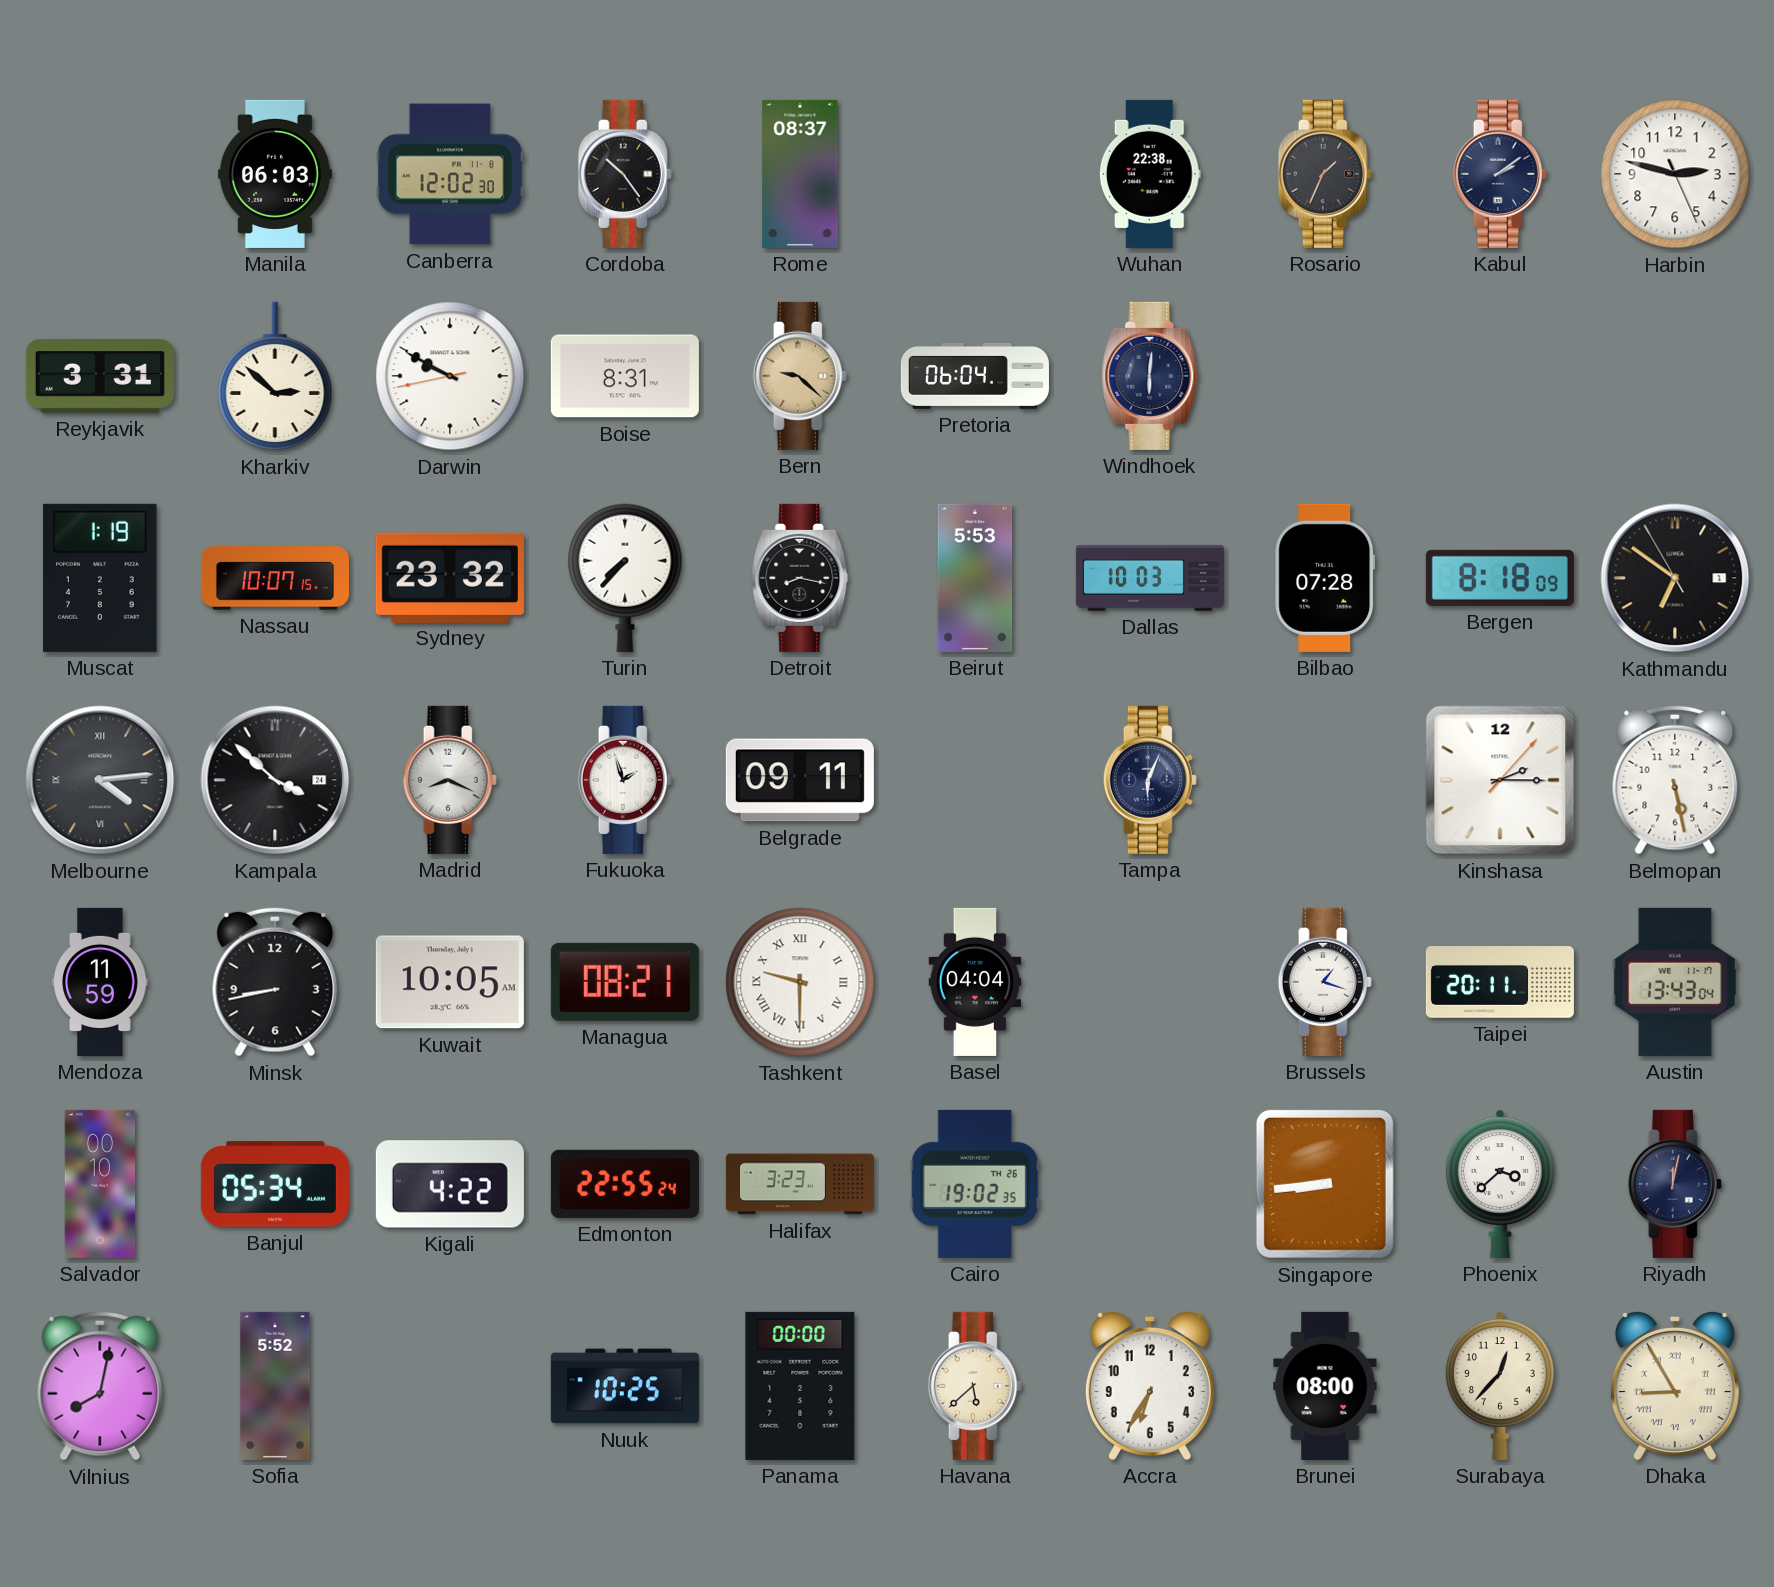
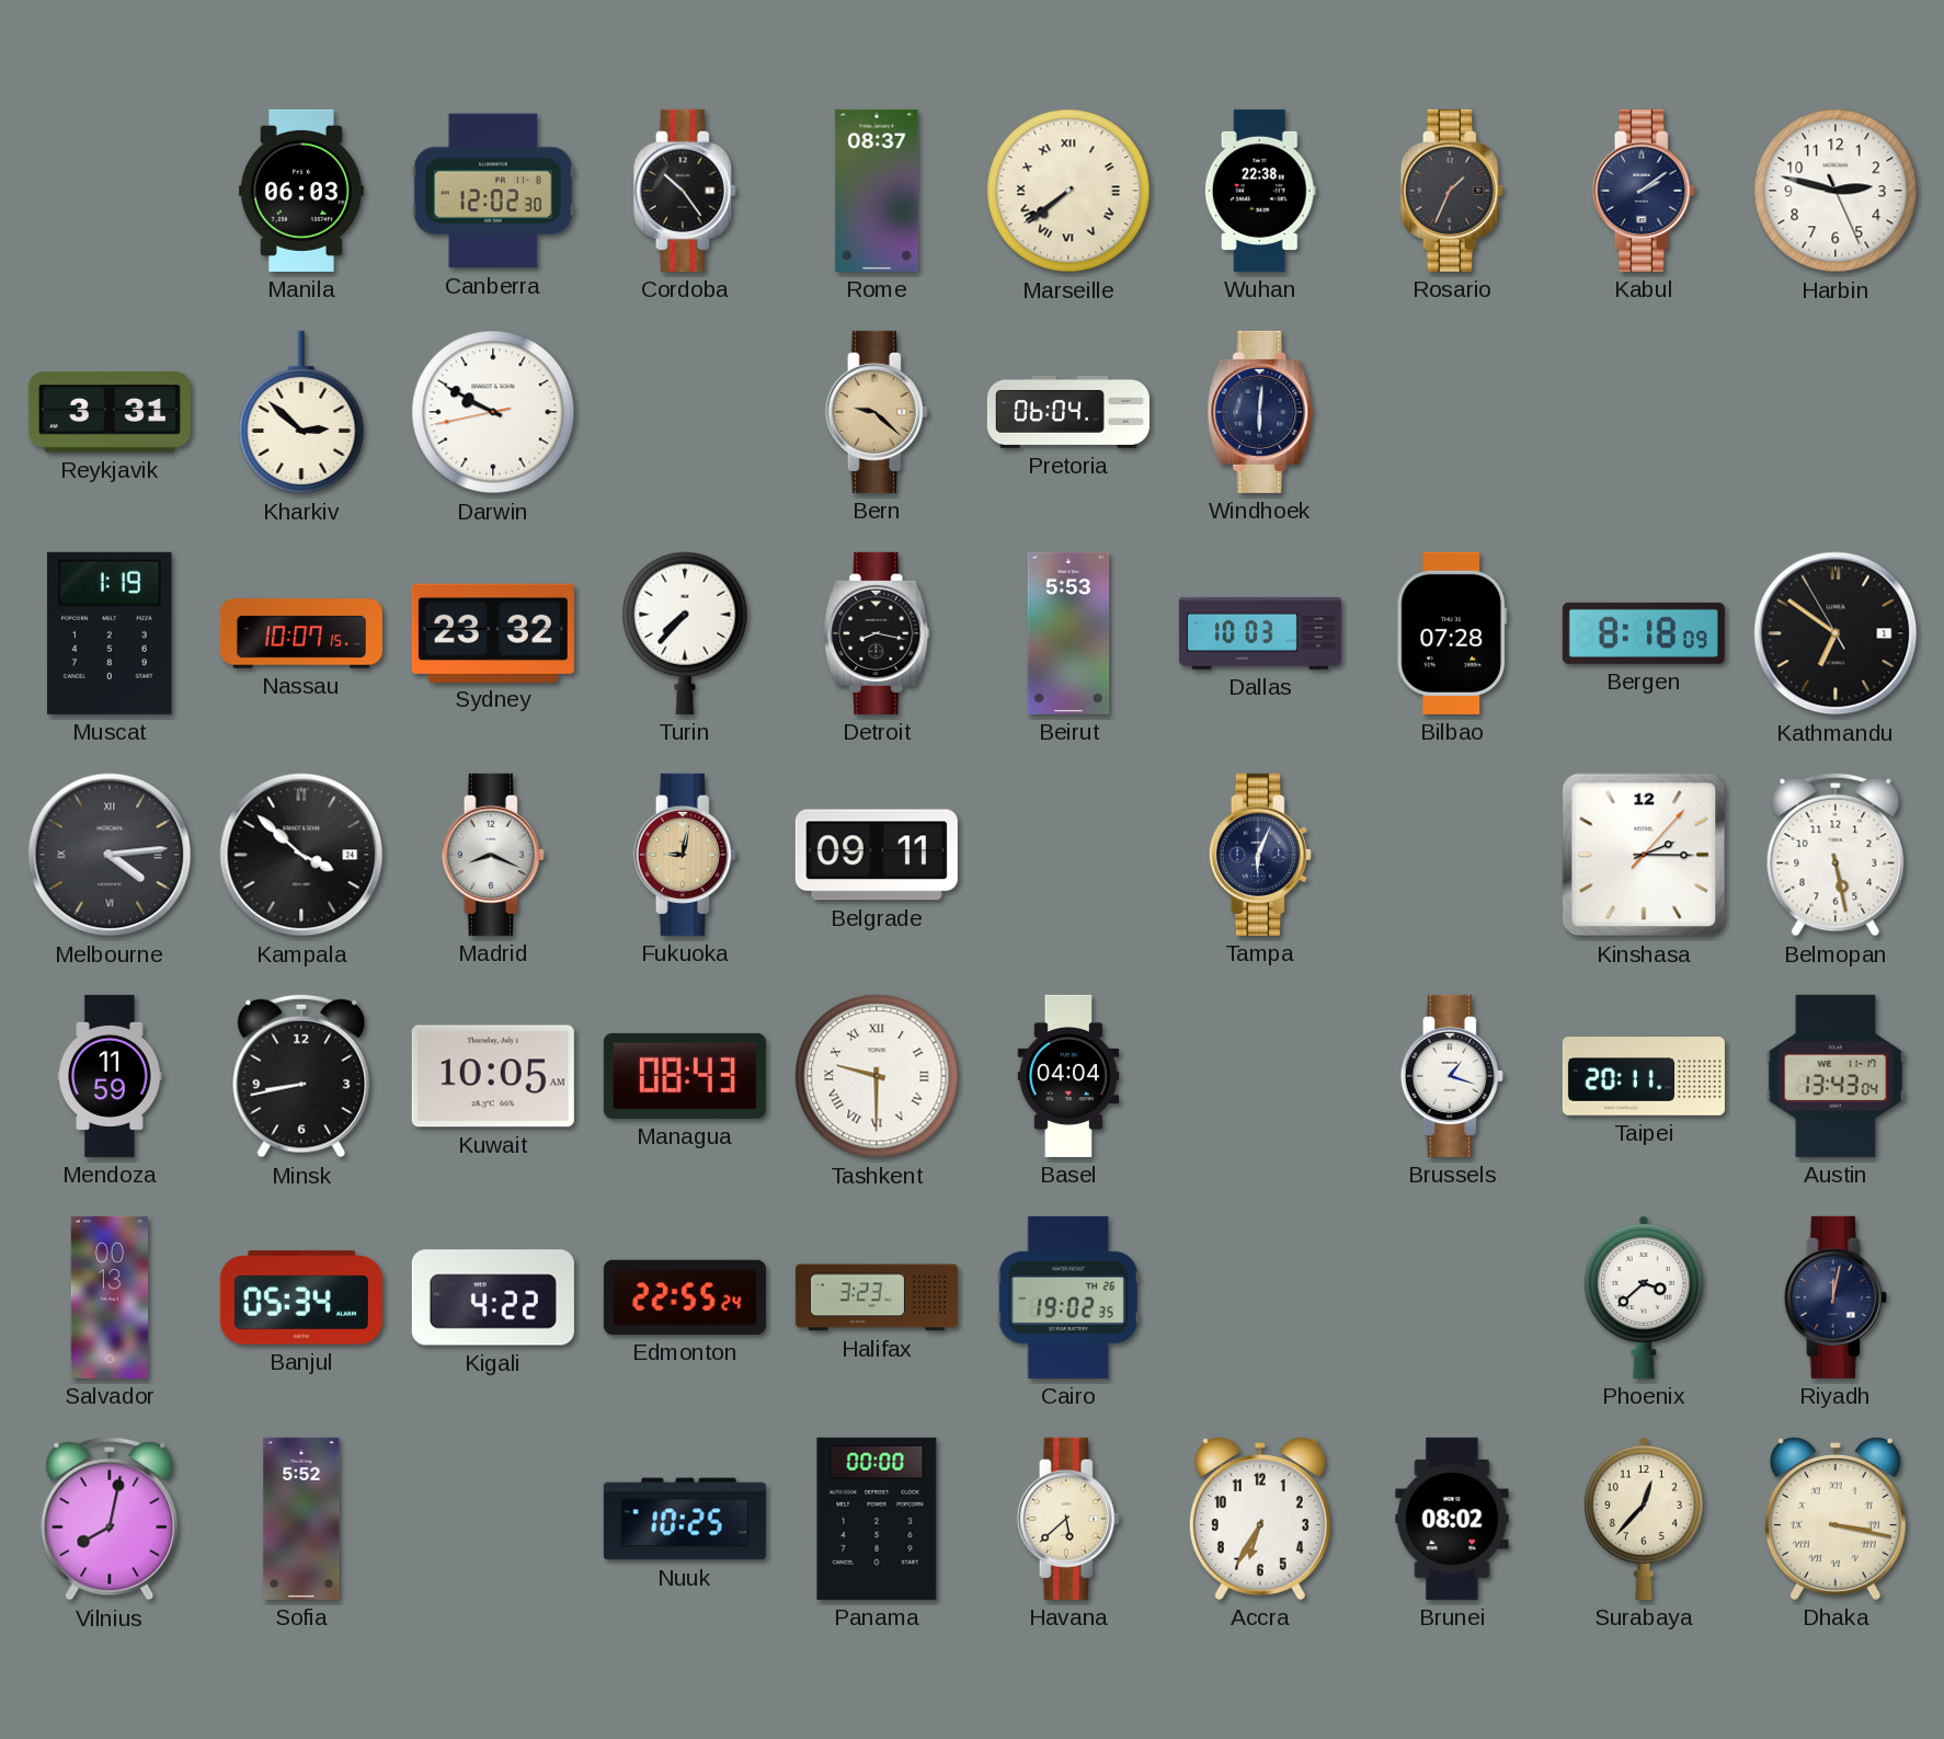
Marseille: none -> 7:39
Boise: 8:31 -> none
Fukuoka: 1:57 -> 9:02
Fukuoka dial: white -> champagne
Managua: 08:21 -> 08:43
Salvador: 00:10 -> 00:13
Singapore: 8:44 -> none
Brunei: 08:00 -> 08:02
Dhaka: 8:55 -> 3:17
